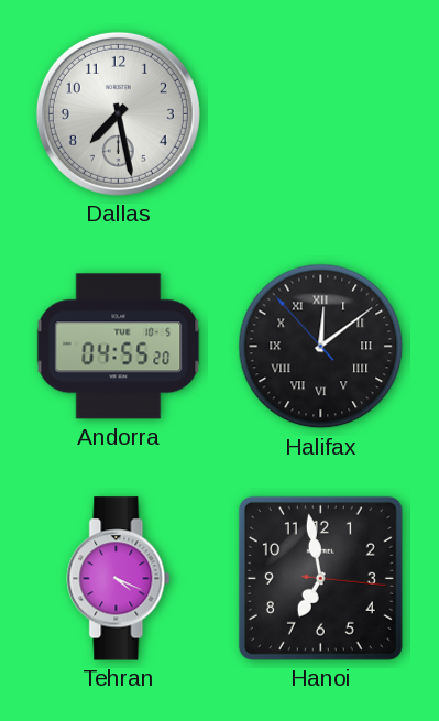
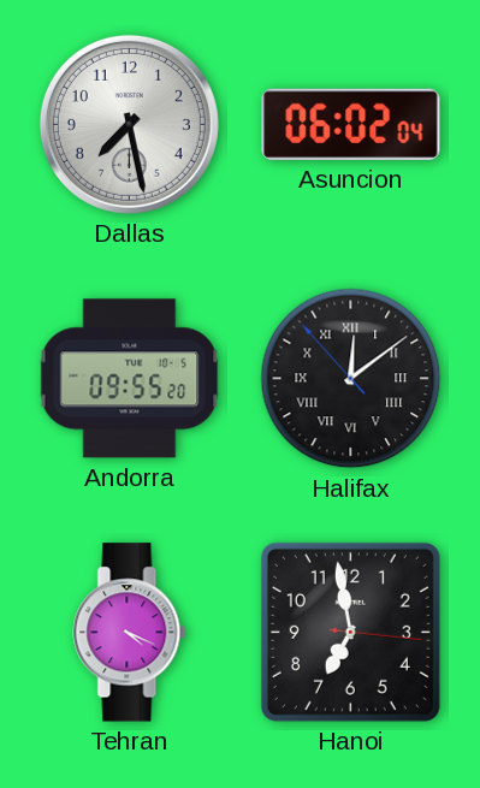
Asuncion: none -> 06:02
Andorra: 04:55 -> 09:55
